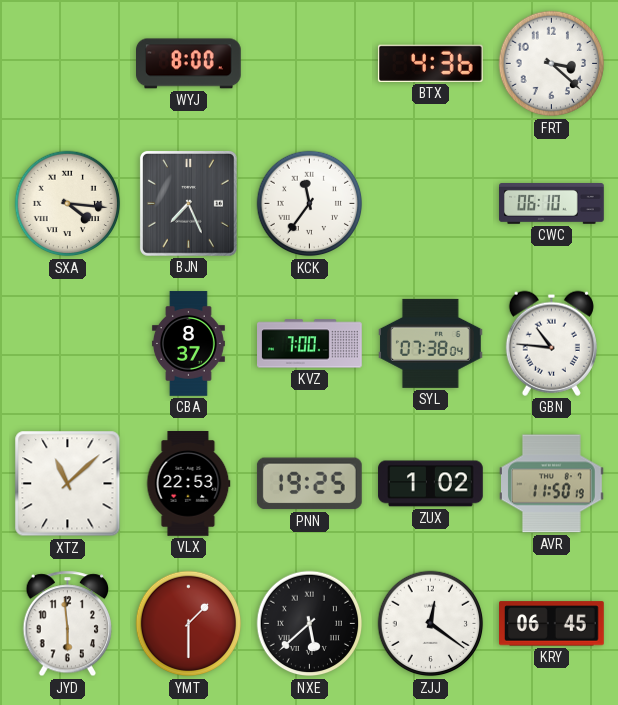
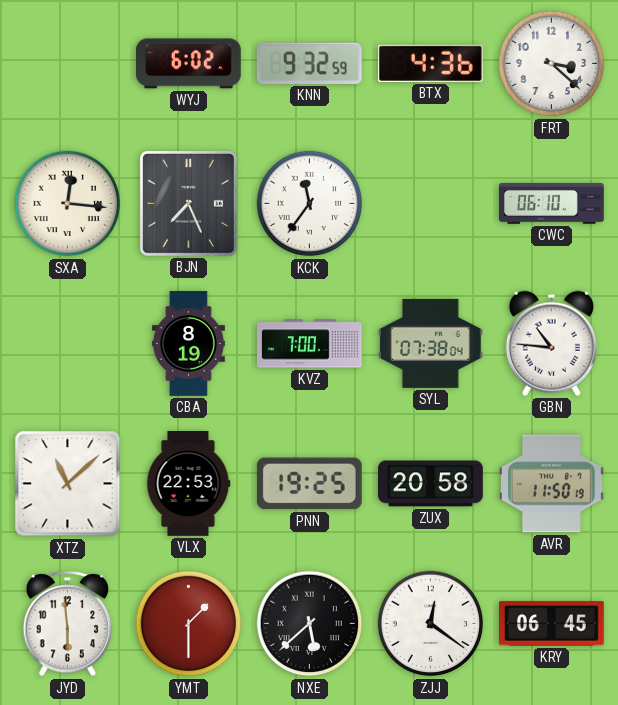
WYJ: 8:00 -> 6:02
KNN: none -> 9:32
SXA: 4:16 -> 12:16
CBA: 8:37 -> 8:19
ZUX: 1:02 -> 20:58
